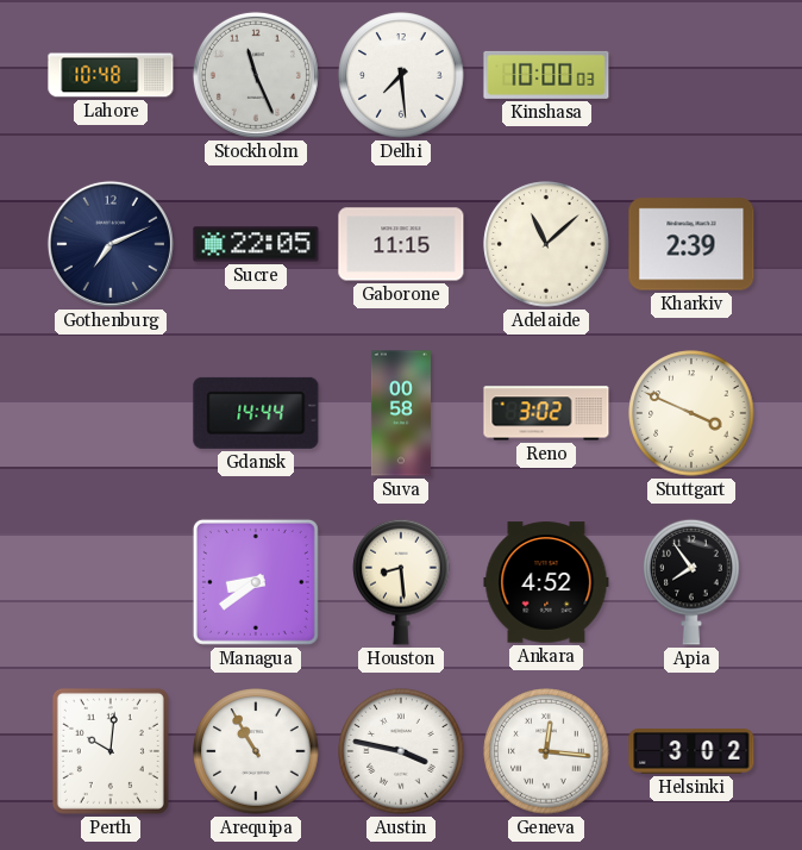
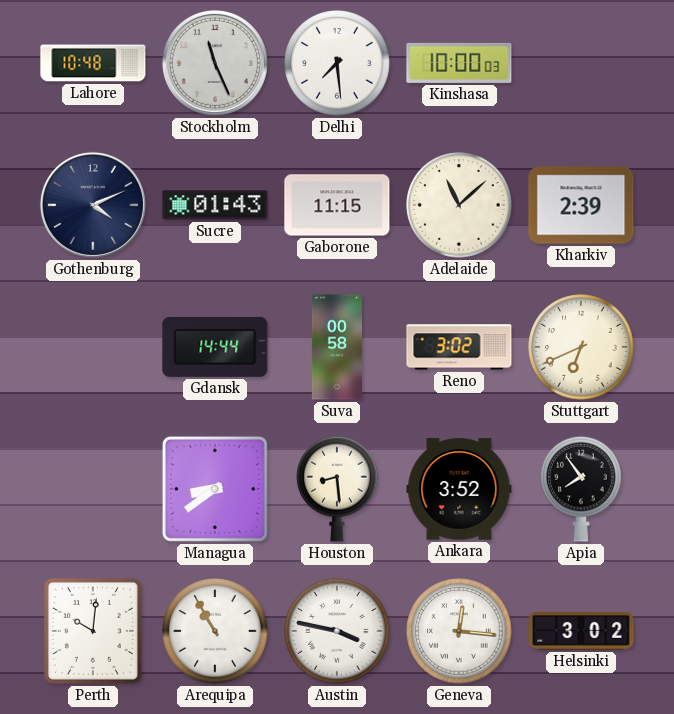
Gothenburg: 7:11 -> 4:11
Sucre: 22:05 -> 01:43
Stuttgart: 3:49 -> 6:41
Ankara: 4:52 -> 3:52
